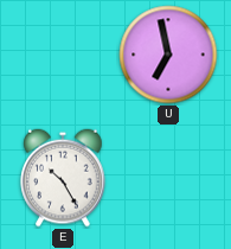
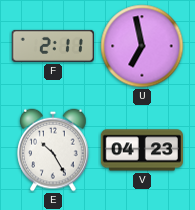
F: none -> 2:11
V: none -> 04:23
